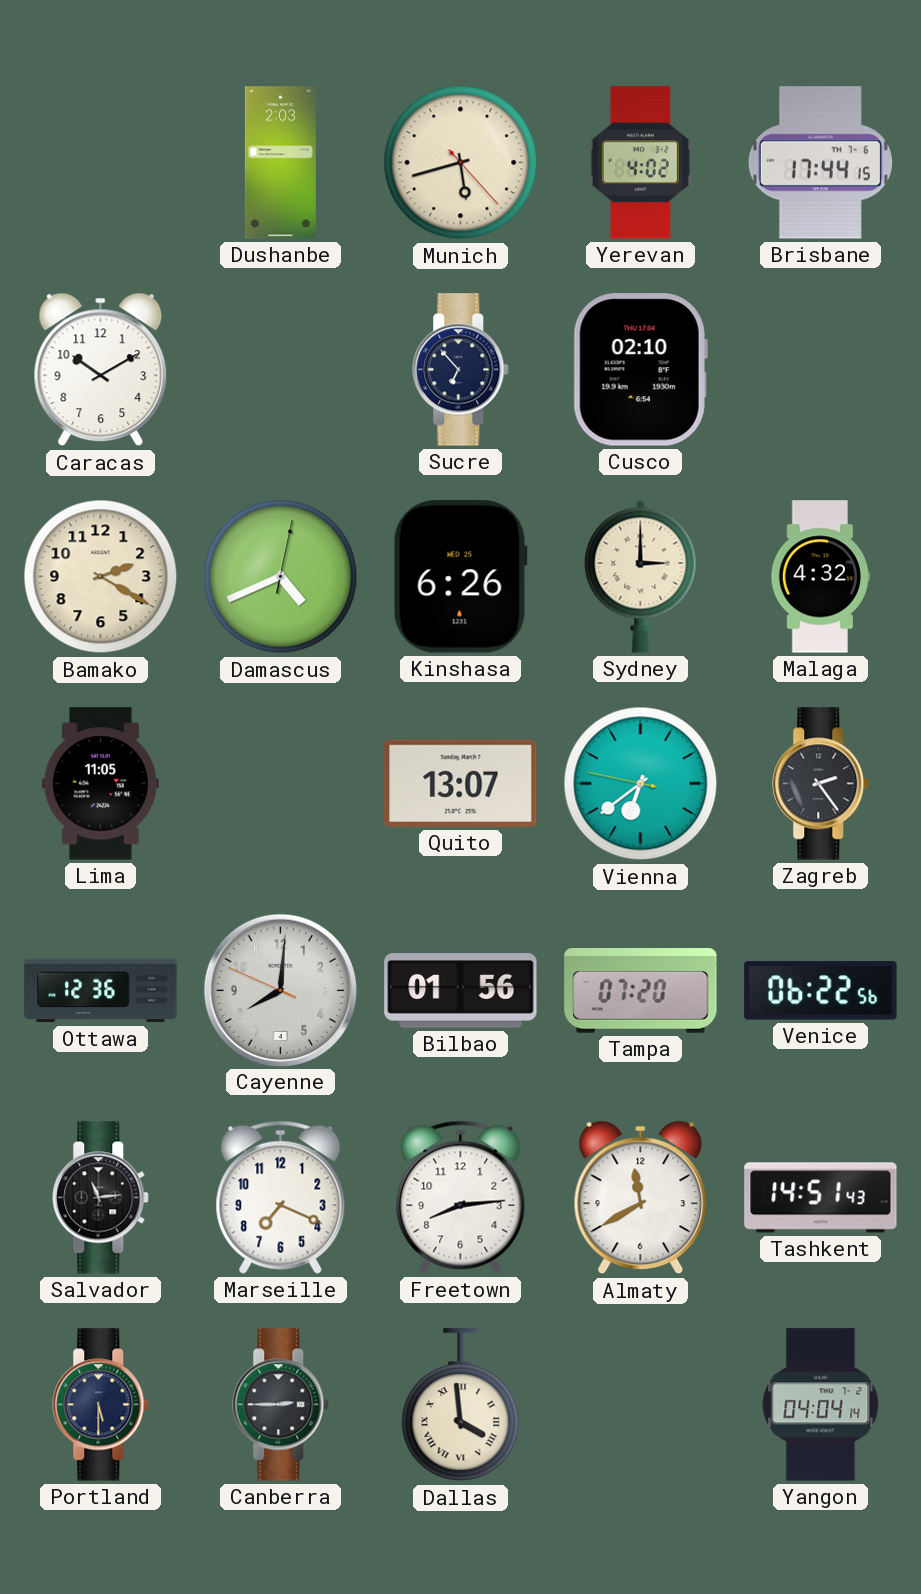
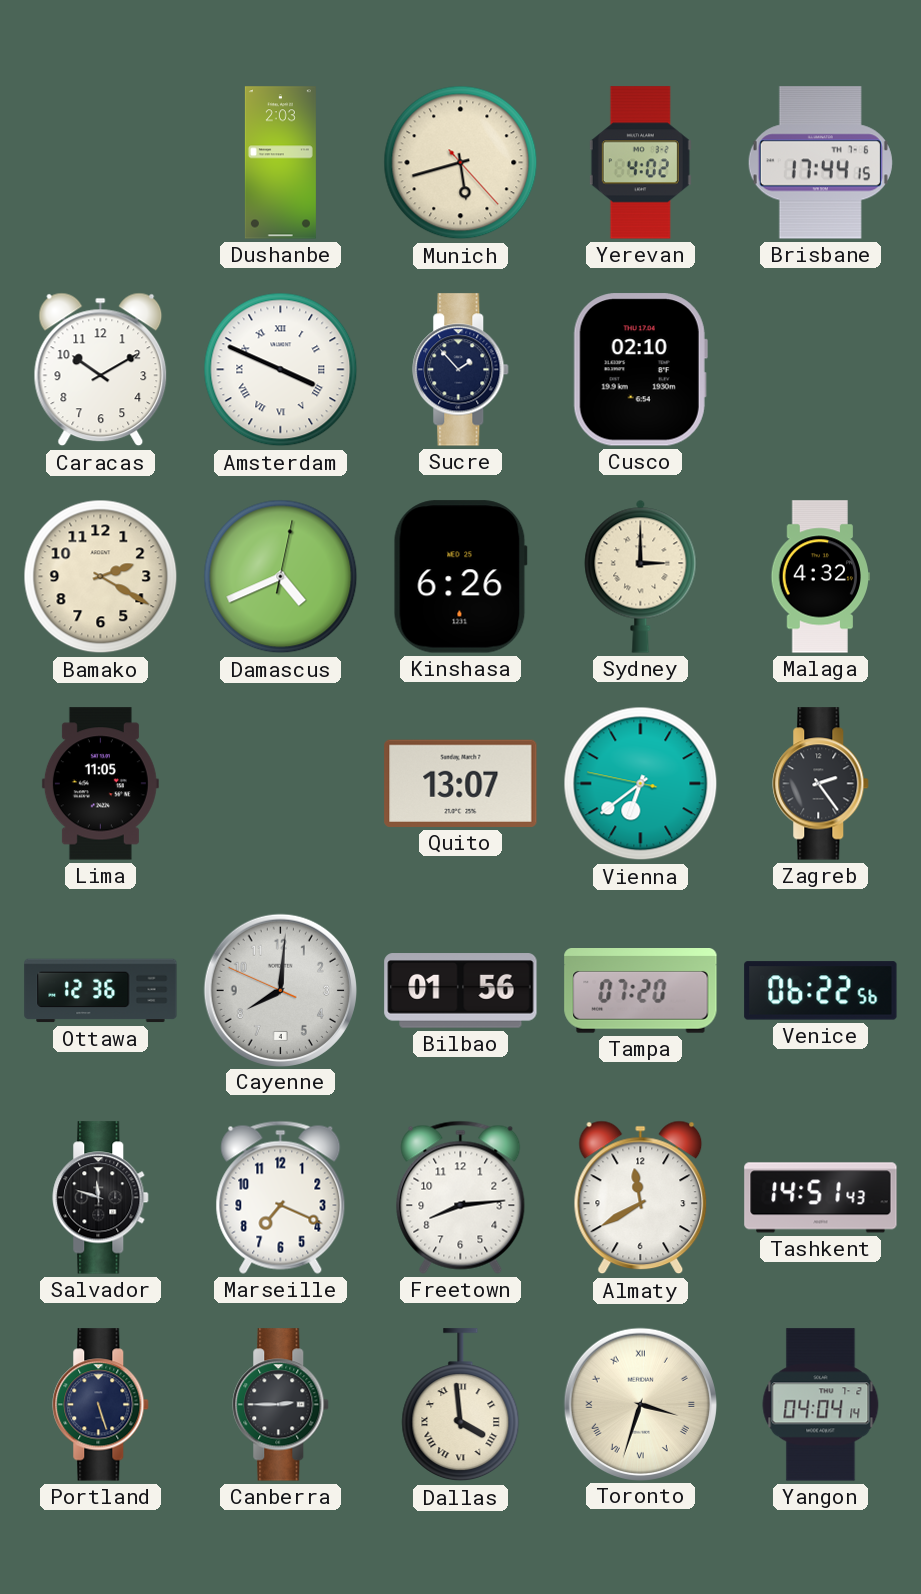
Amsterdam: none -> 3:49
Sucre: 6:53 -> 1:53
Salvador: 11:14 -> 11:48
Portland: 5:30 -> 5:27
Toronto: none -> 3:33
